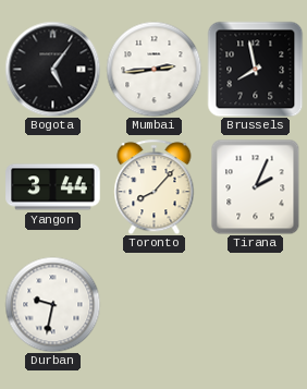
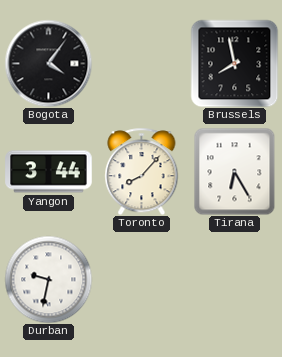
Bogota: 5:06 -> 4:06
Mumbai: 2:44 -> none
Tirana: 2:04 -> 6:25
